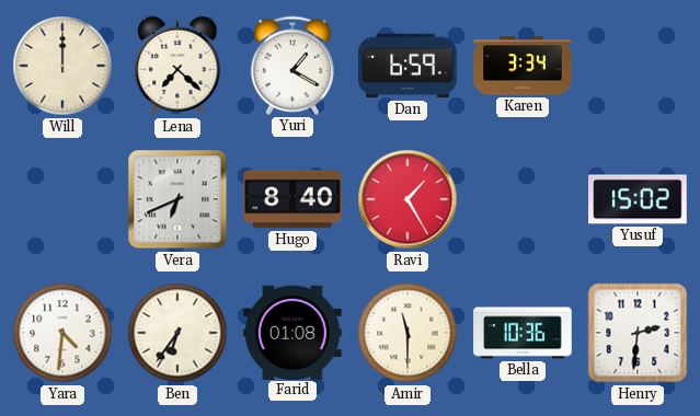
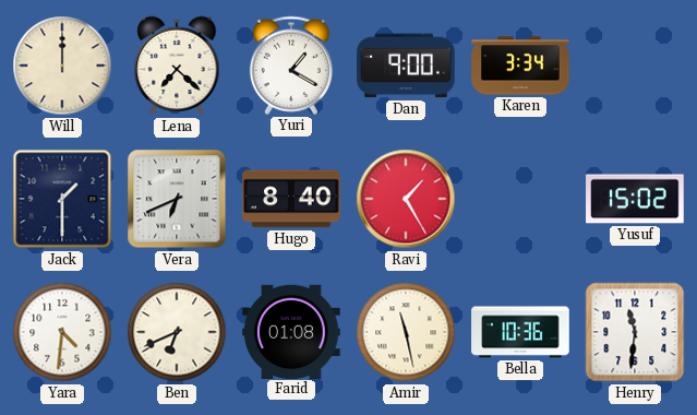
Dan: 6:59 -> 9:00
Jack: none -> 1:30
Ben: 6:36 -> 6:41
Amir: 11:30 -> 11:28
Henry: 2:31 -> 11:31
